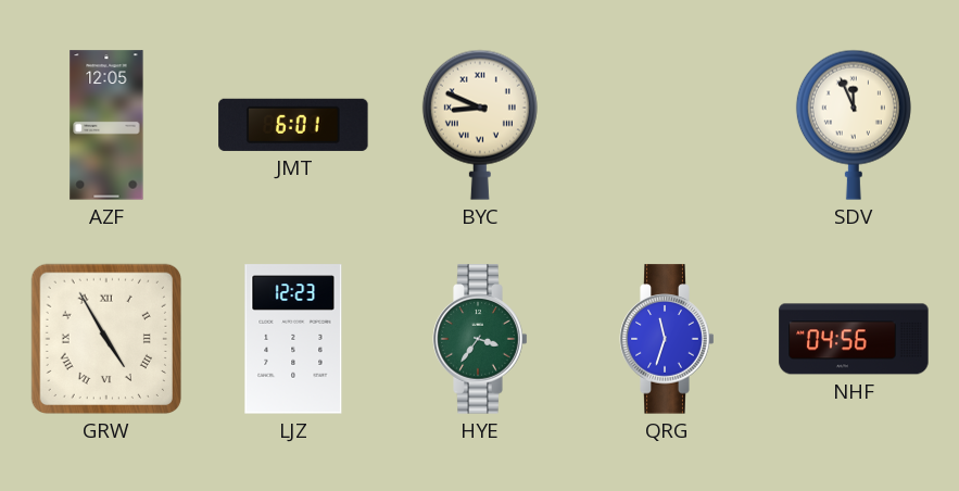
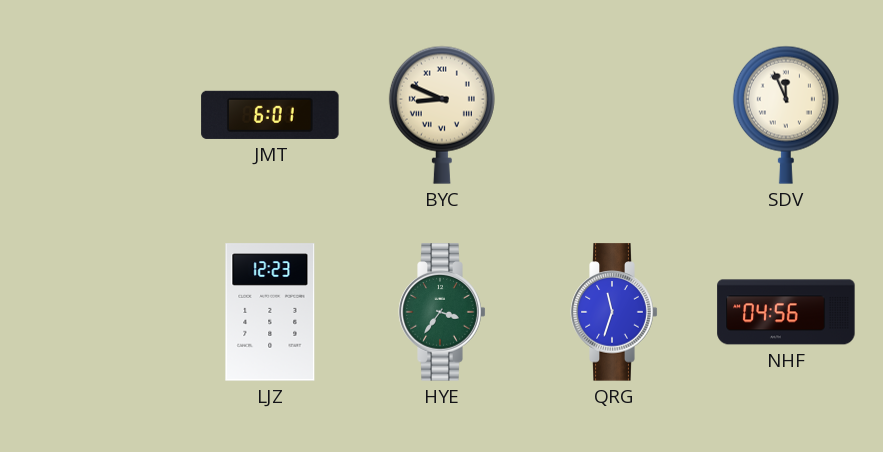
AZF: 12:05 -> none
GRW: 4:55 -> none
